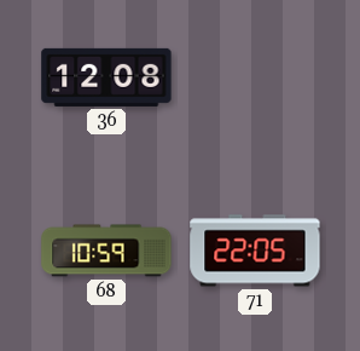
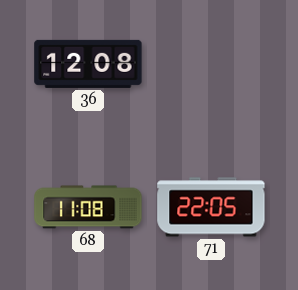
68: 10:59 -> 11:08
